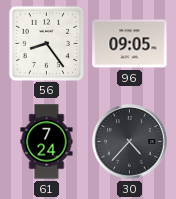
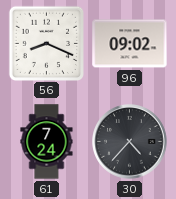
56: 8:24 -> 8:19
96: 09:05 -> 09:02
